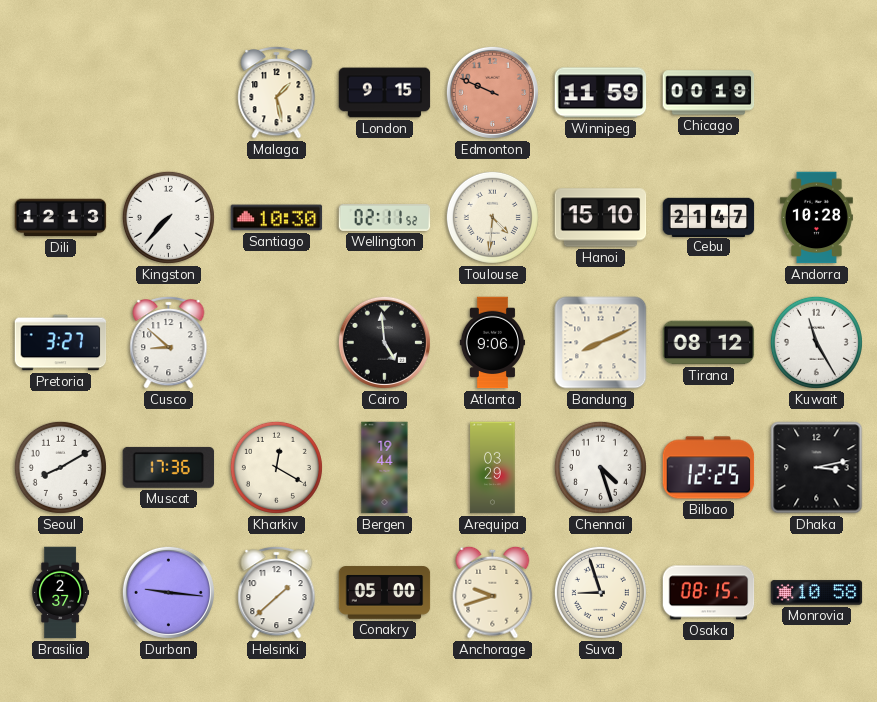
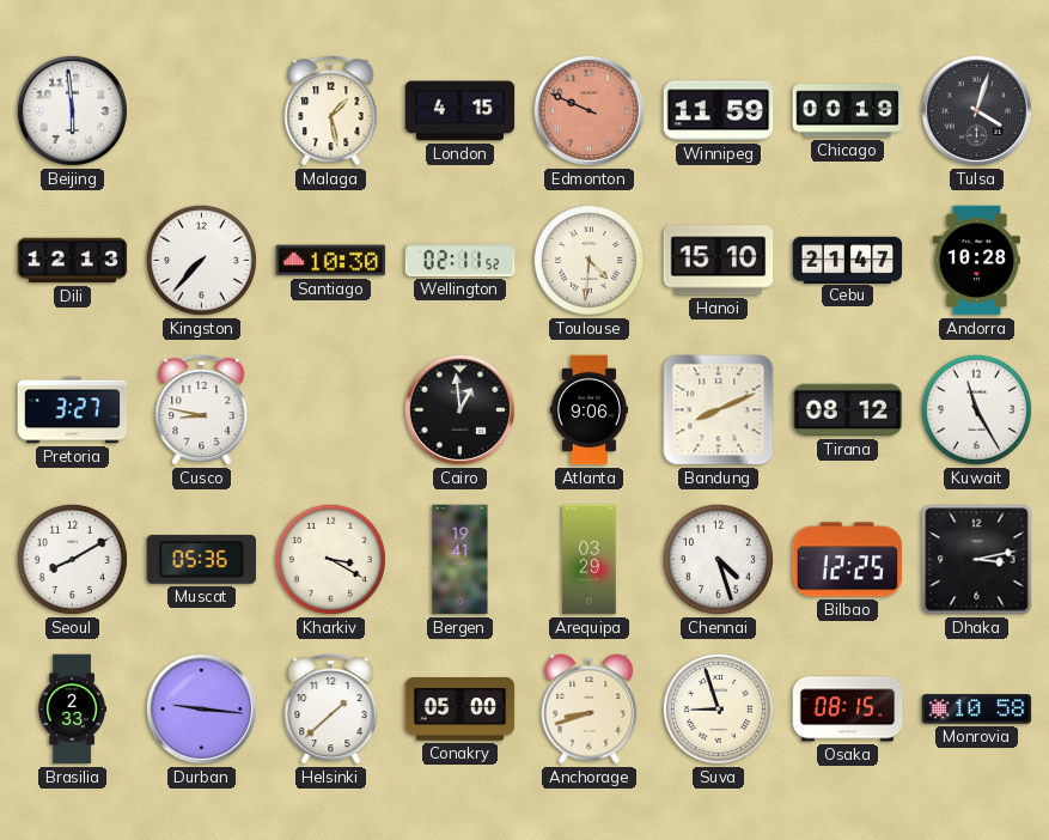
Beijing: none -> 5:59
London: 9:15 -> 4:15
Tulsa: none -> 4:03
Cusco: 8:52 -> 8:47
Cairo: 4:59 -> 12:59
Muscat: 17:36 -> 05:36
Kharkiv: 12:20 -> 3:20
Bergen: 19:44 -> 19:41
Brasilia: 2:37 -> 2:33
Anchorage: 9:42 -> 8:42
